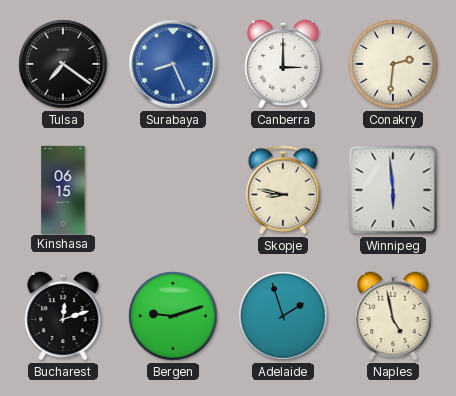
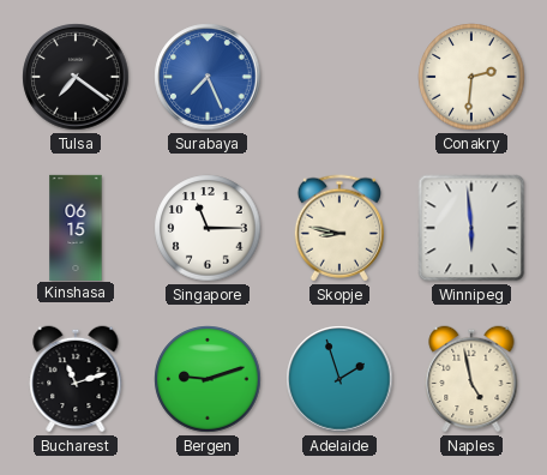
Surabaya: 8:26 -> 7:26
Canberra: 3:00 -> none
Singapore: none -> 11:15
Bucharest: 12:12 -> 11:12
